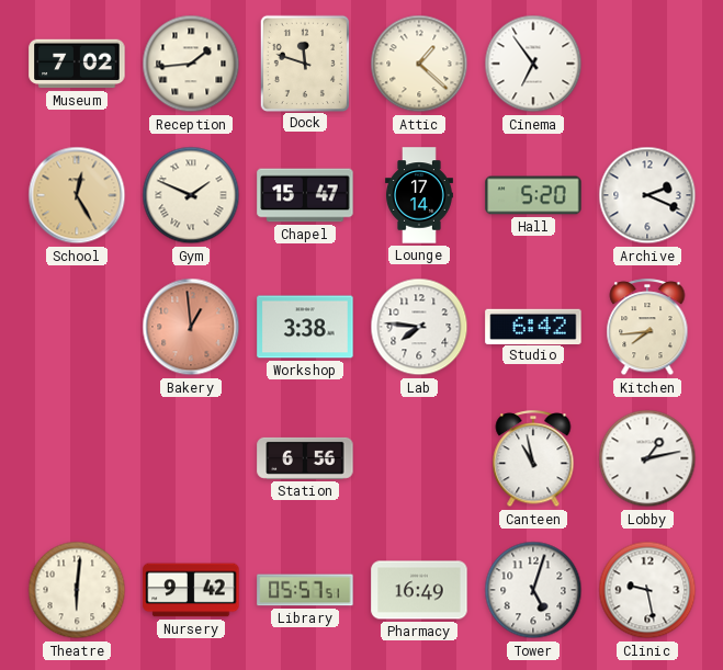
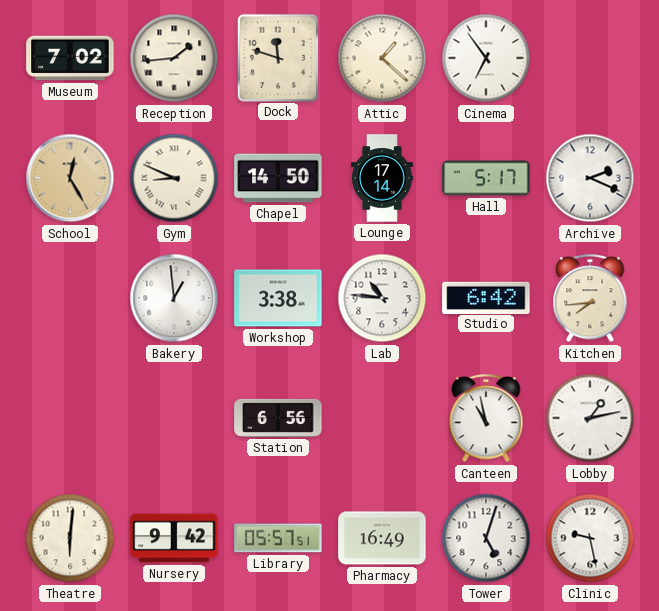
Gym: 1:49 -> 8:49
Chapel: 15:47 -> 14:50
Hall: 5:20 -> 5:17
Bakery dial: salmon -> white
Lab: 7:46 -> 10:46
